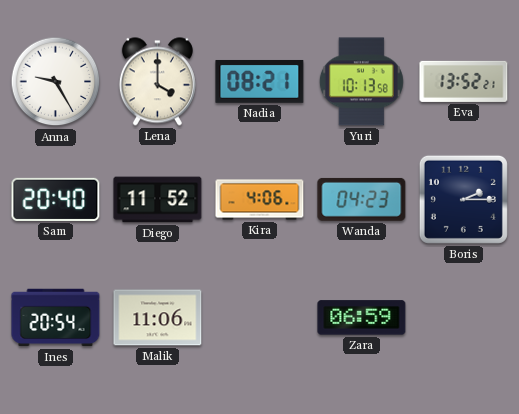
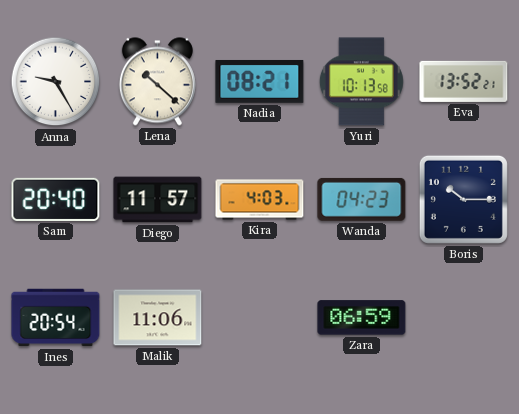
Lena: 4:00 -> 10:22
Diego: 11:52 -> 11:57
Kira: 4:06 -> 4:03
Boris: 2:15 -> 10:15
